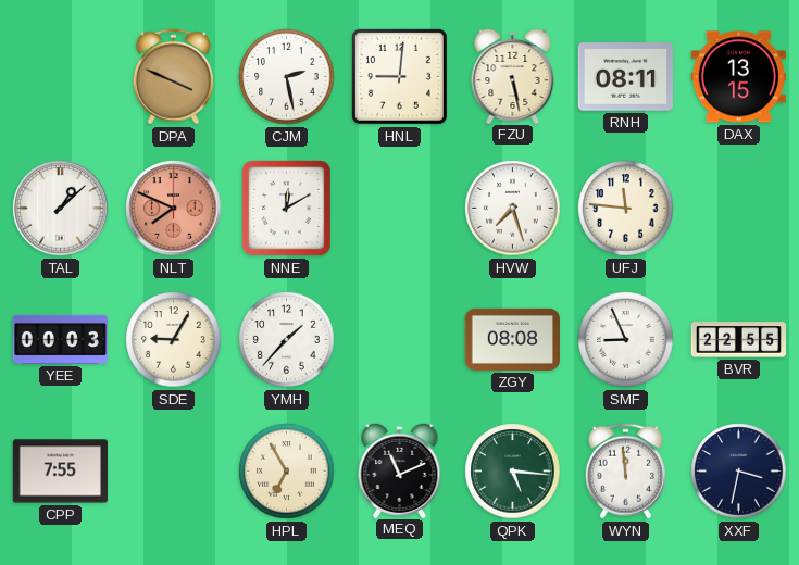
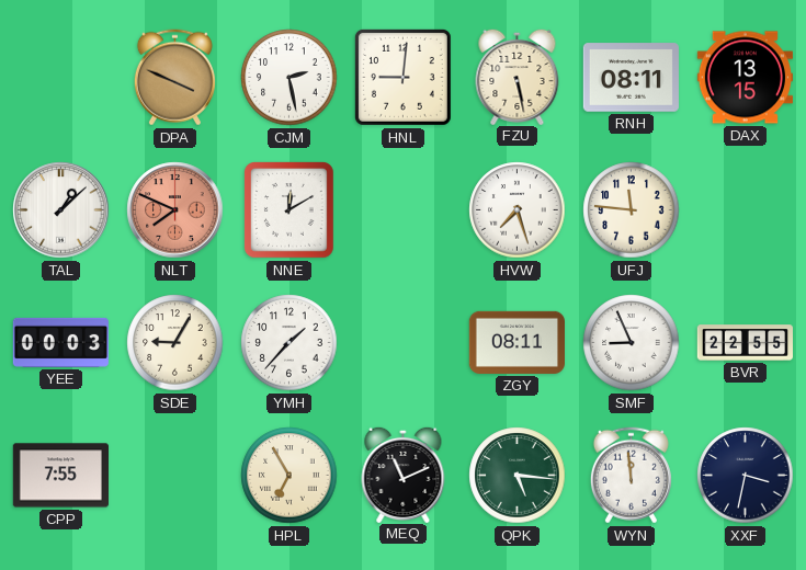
ZGY: 08:08 -> 08:11
